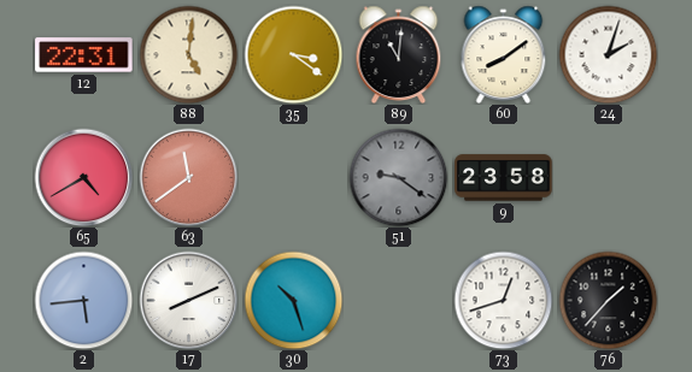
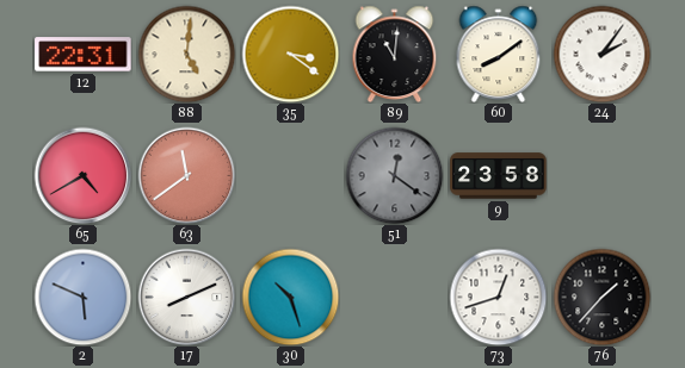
24: 2:03 -> 2:06
51: 9:21 -> 12:21
2: 5:44 -> 5:49
